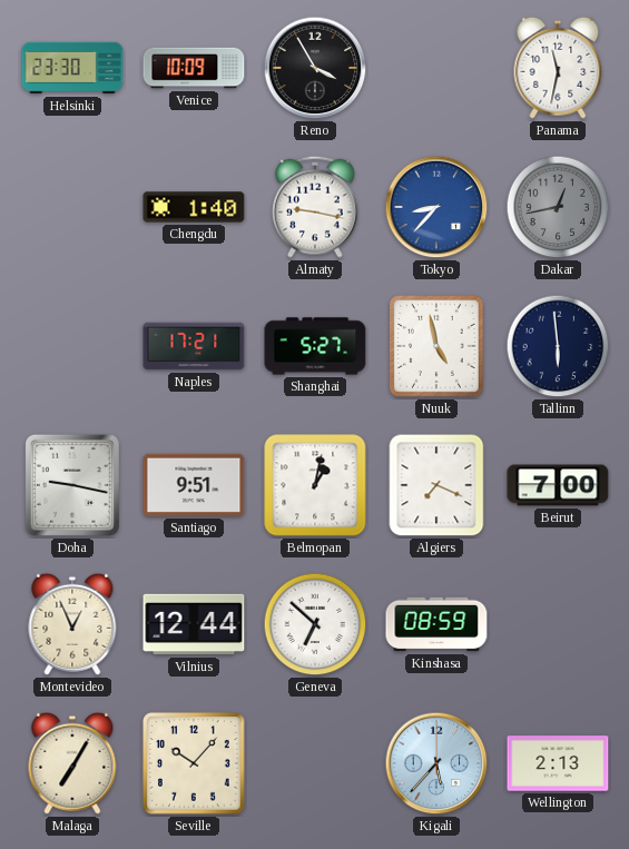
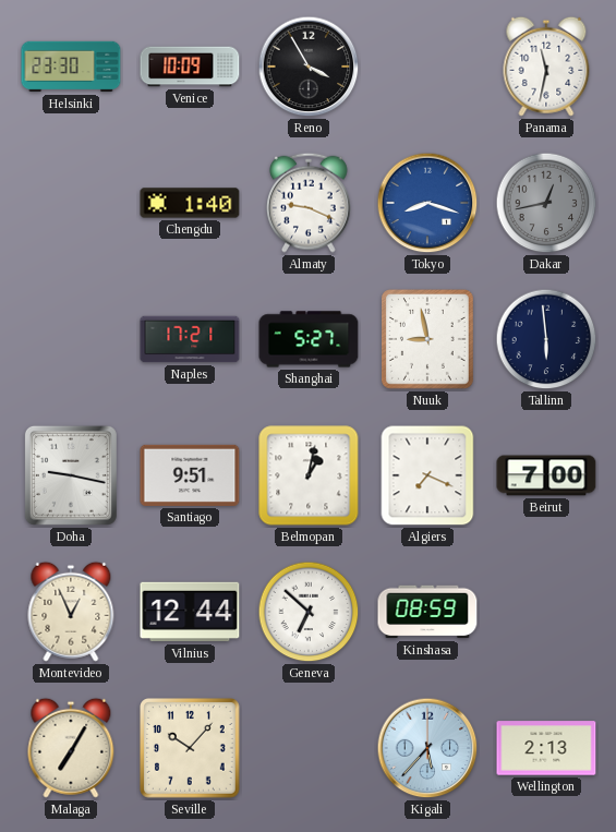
Almaty: 9:17 -> 9:19
Tokyo: 8:37 -> 8:18
Nuuk: 4:58 -> 8:58
